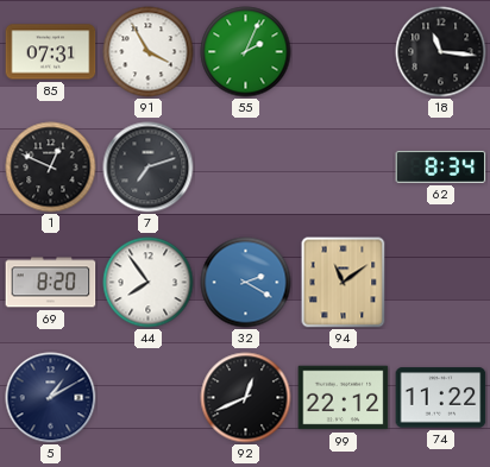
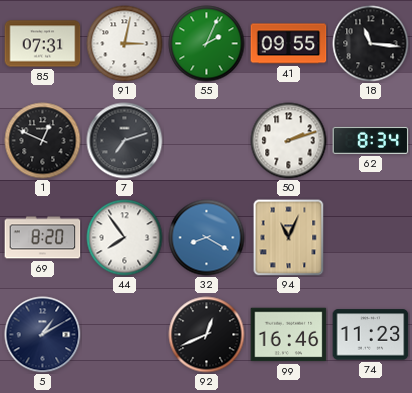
91: 3:55 -> 3:02
41: none -> 09:55
50: none -> 2:12
32: 2:20 -> 8:20
94: 11:09 -> 11:04
99: 22:12 -> 16:46
74: 11:22 -> 11:23
